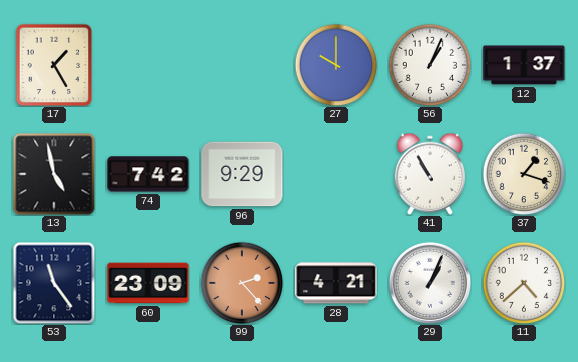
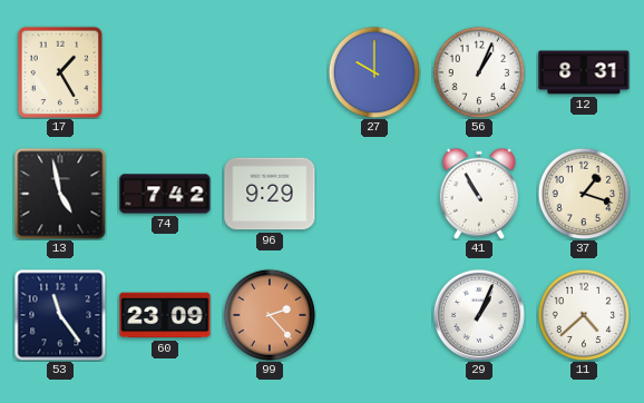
12: 1:37 -> 8:31
28: 4:21 -> none
